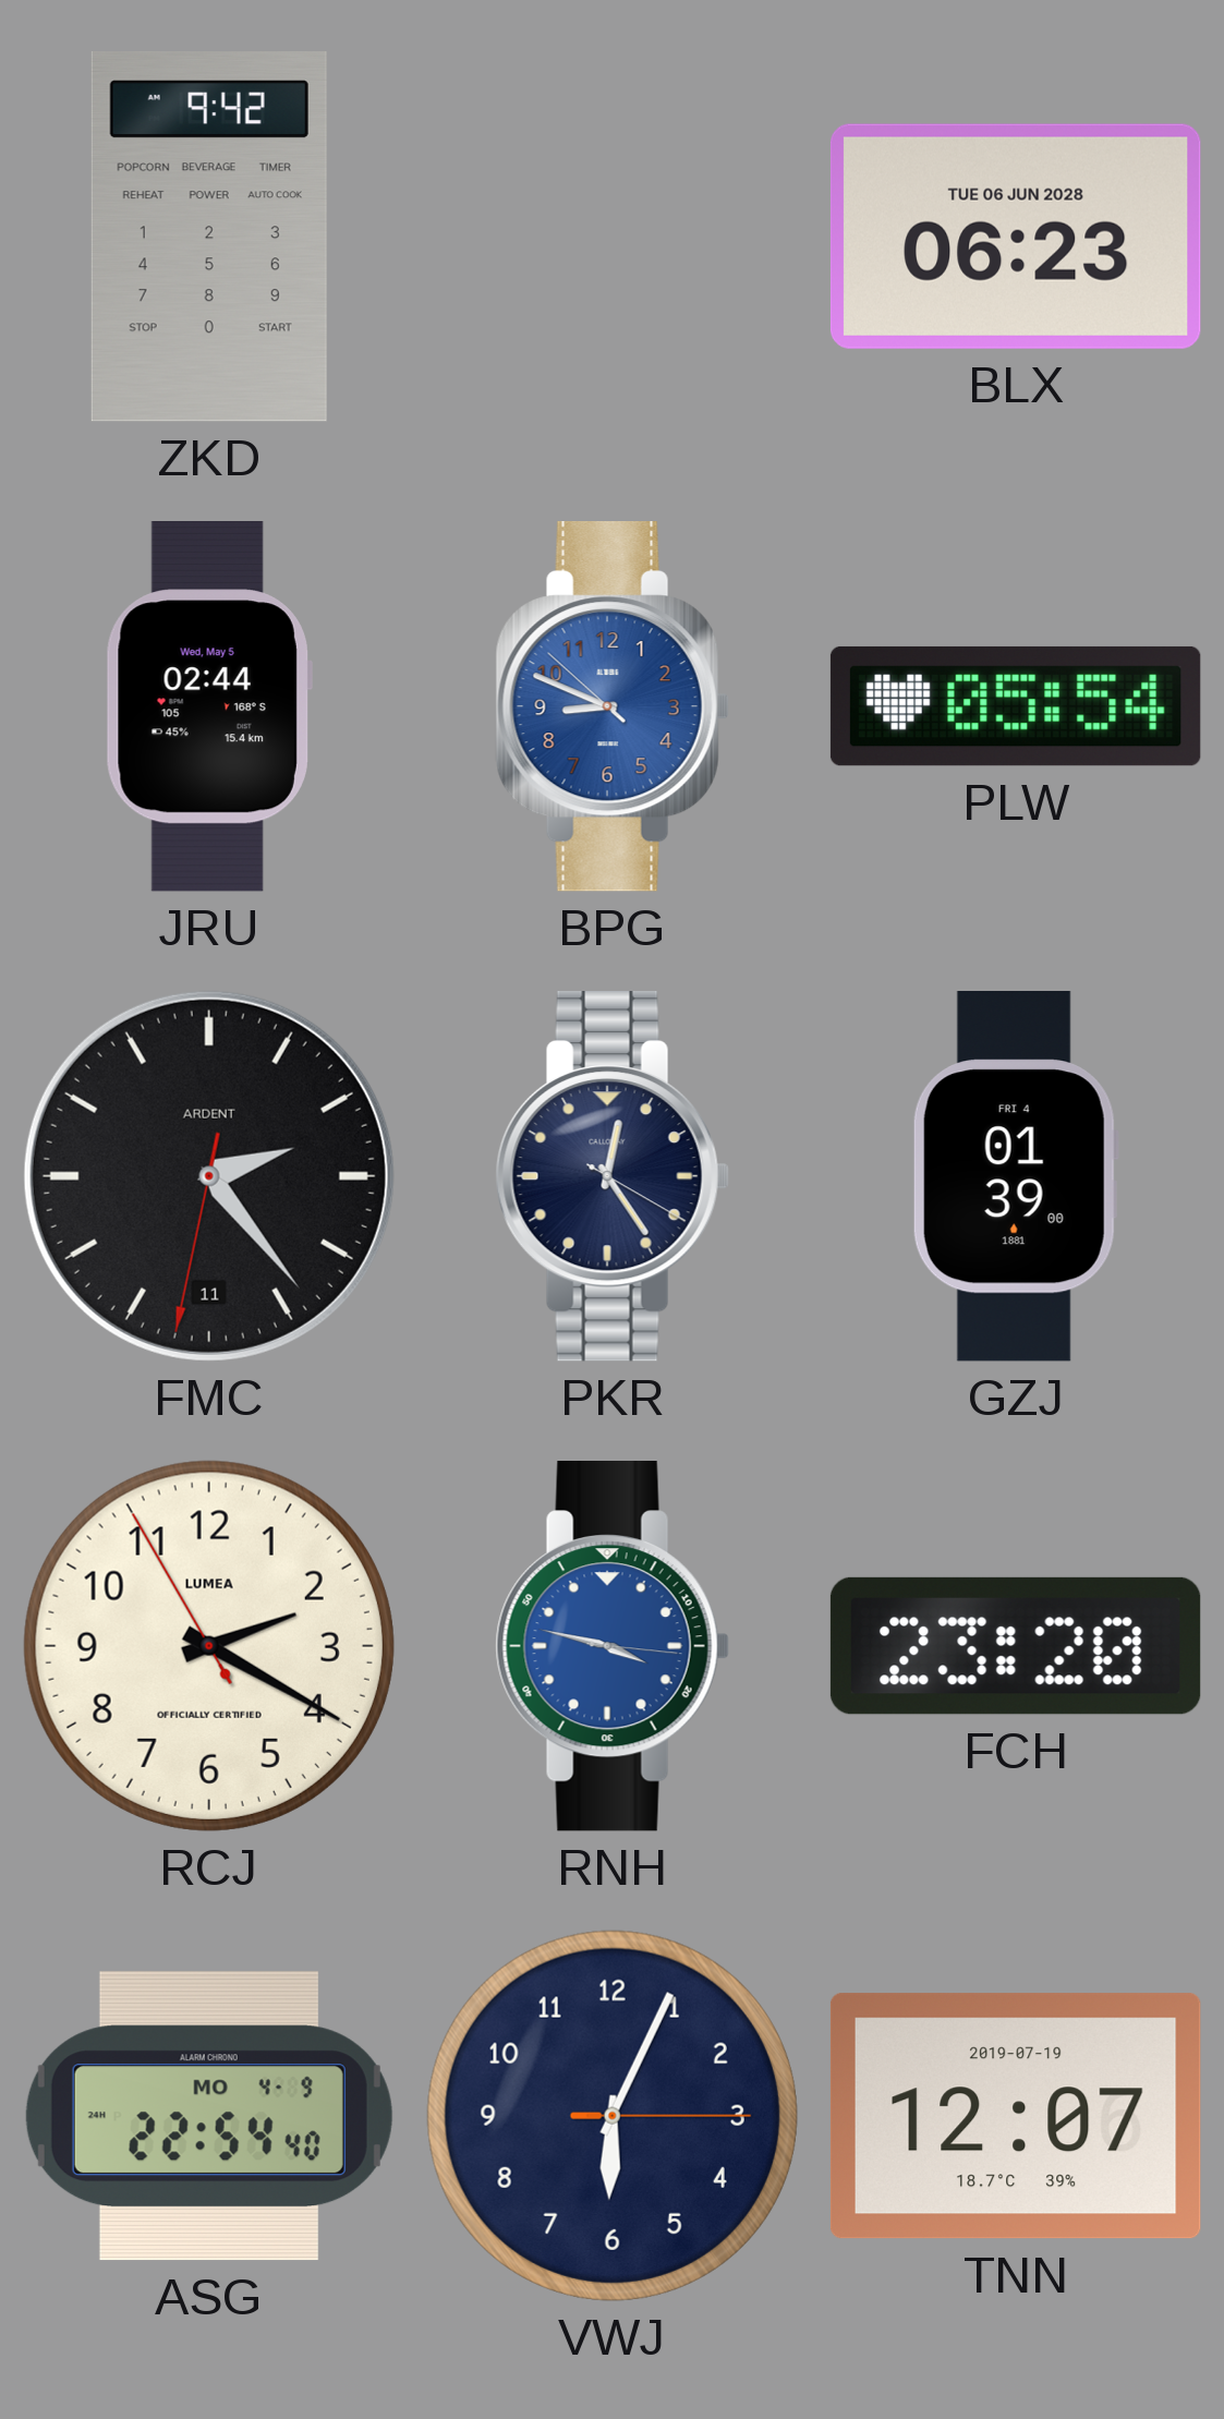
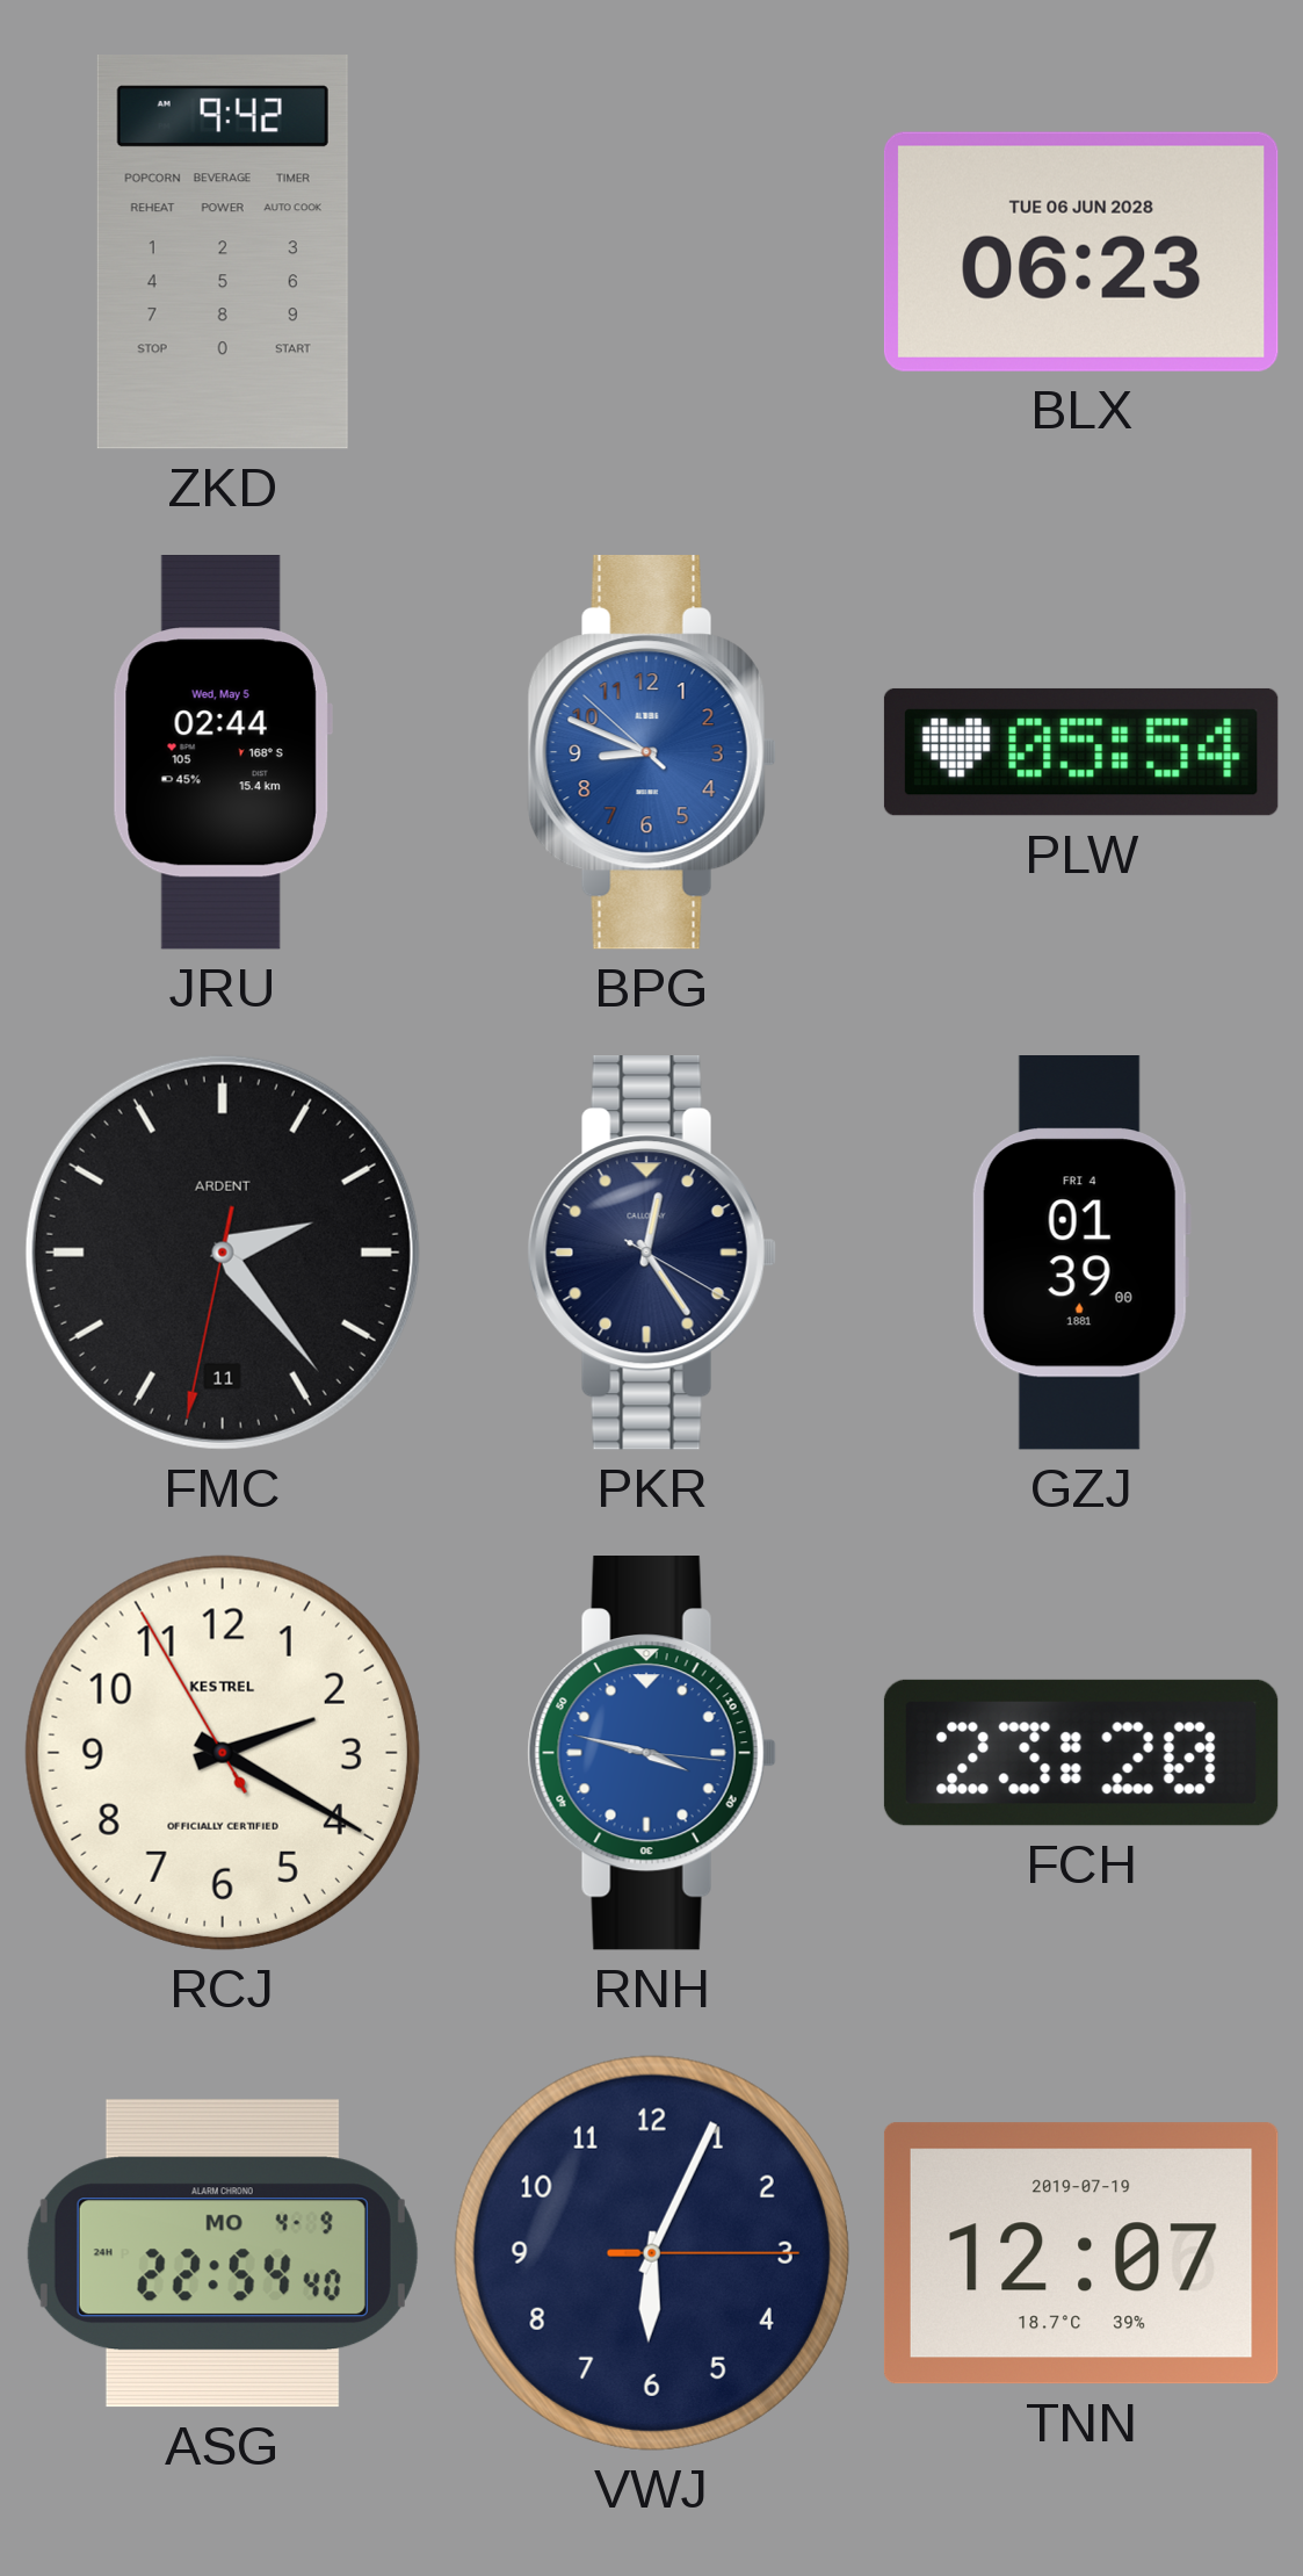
RCJ brand: LUMEA -> KESTREL
